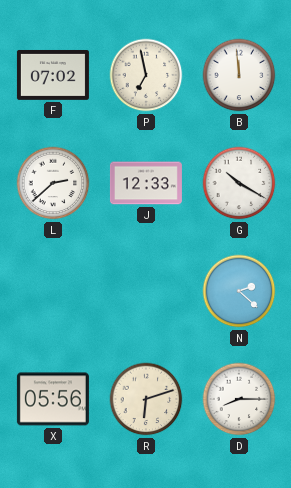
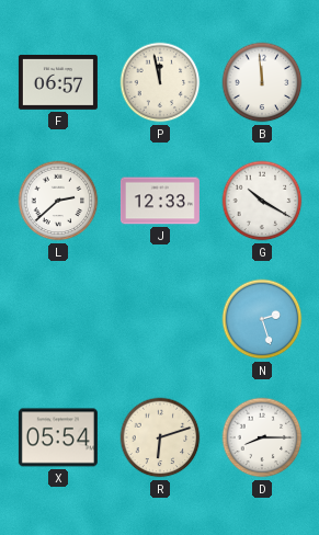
F: 07:02 -> 06:57
P: 6:58 -> 11:58
N: 2:22 -> 2:27
X: 05:56 -> 05:54
